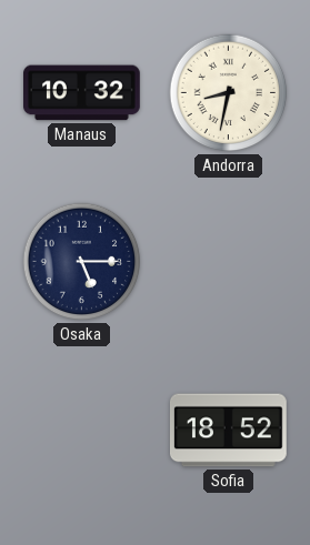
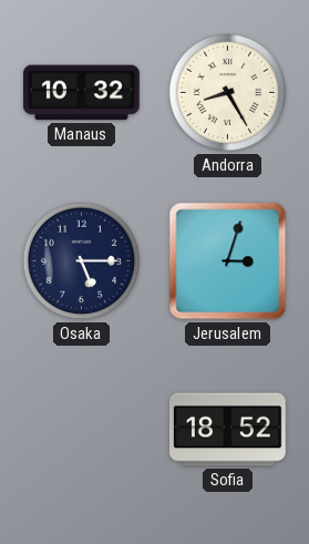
Andorra: 8:32 -> 8:25
Jerusalem: none -> 3:03
